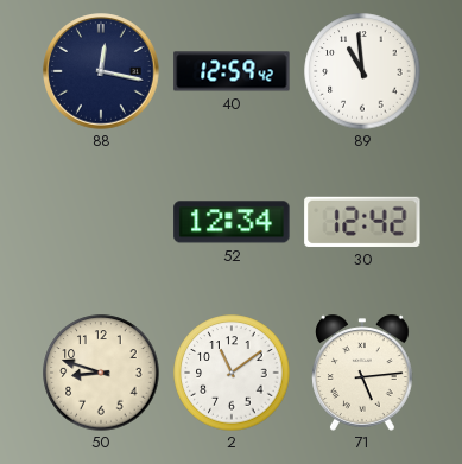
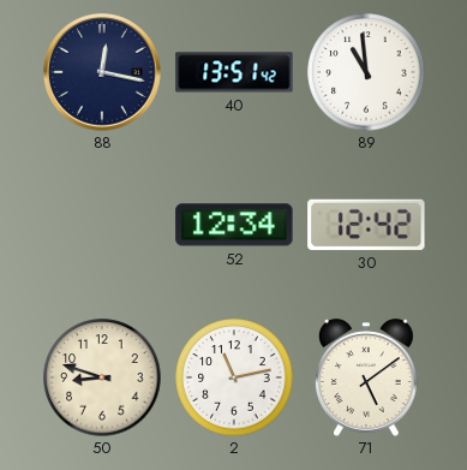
40: 12:59 -> 13:51
2: 11:09 -> 11:13
71: 5:14 -> 5:09
